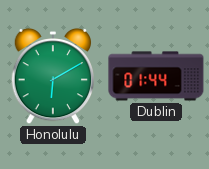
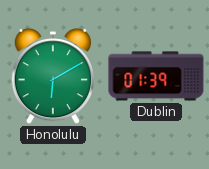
Dublin: 01:44 -> 01:39
